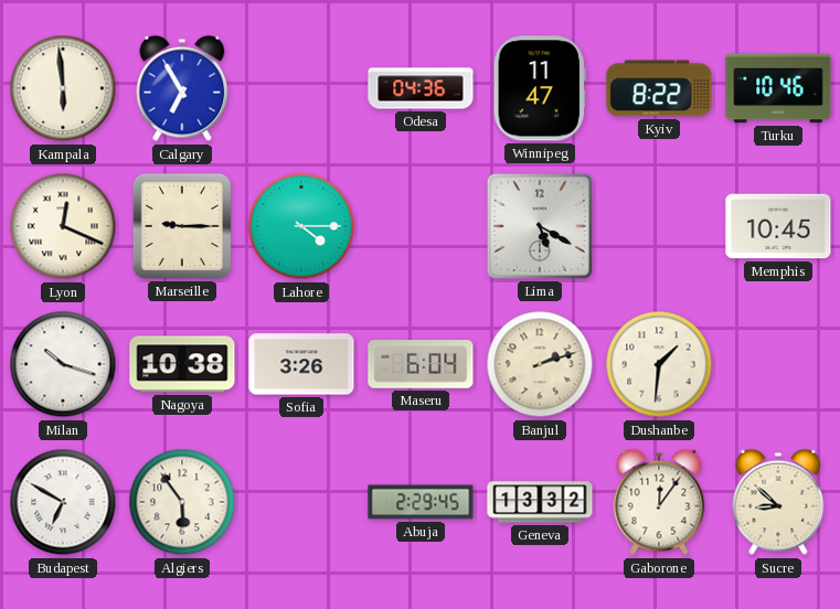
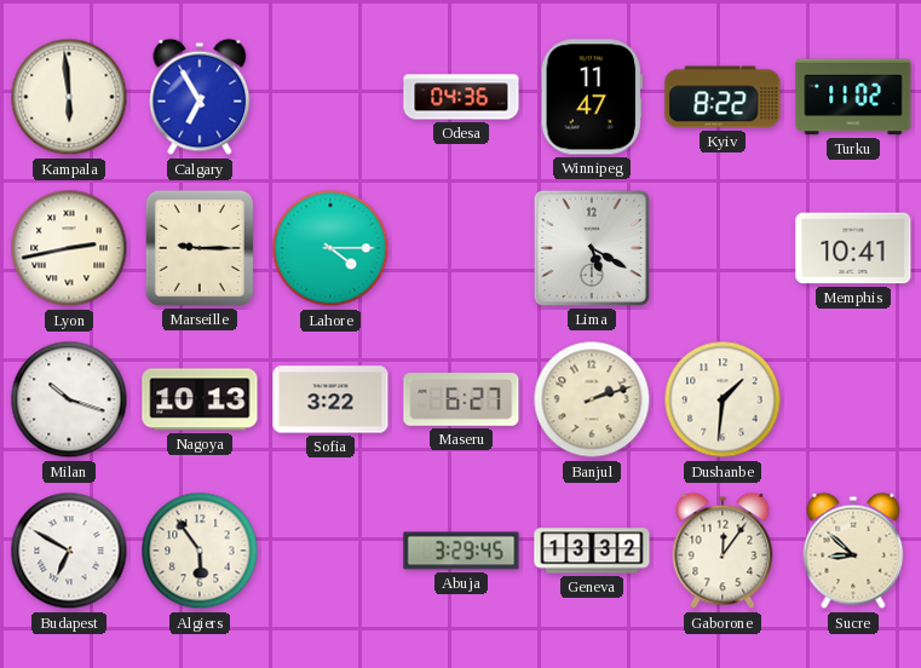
Turku: 10:46 -> 11:02
Lyon: 12:19 -> 2:43
Memphis: 10:45 -> 10:41
Nagoya: 10:38 -> 10:13
Sofia: 3:26 -> 3:22
Maseru: 6:04 -> 6:27
Abuja: 2:29 -> 3:29
